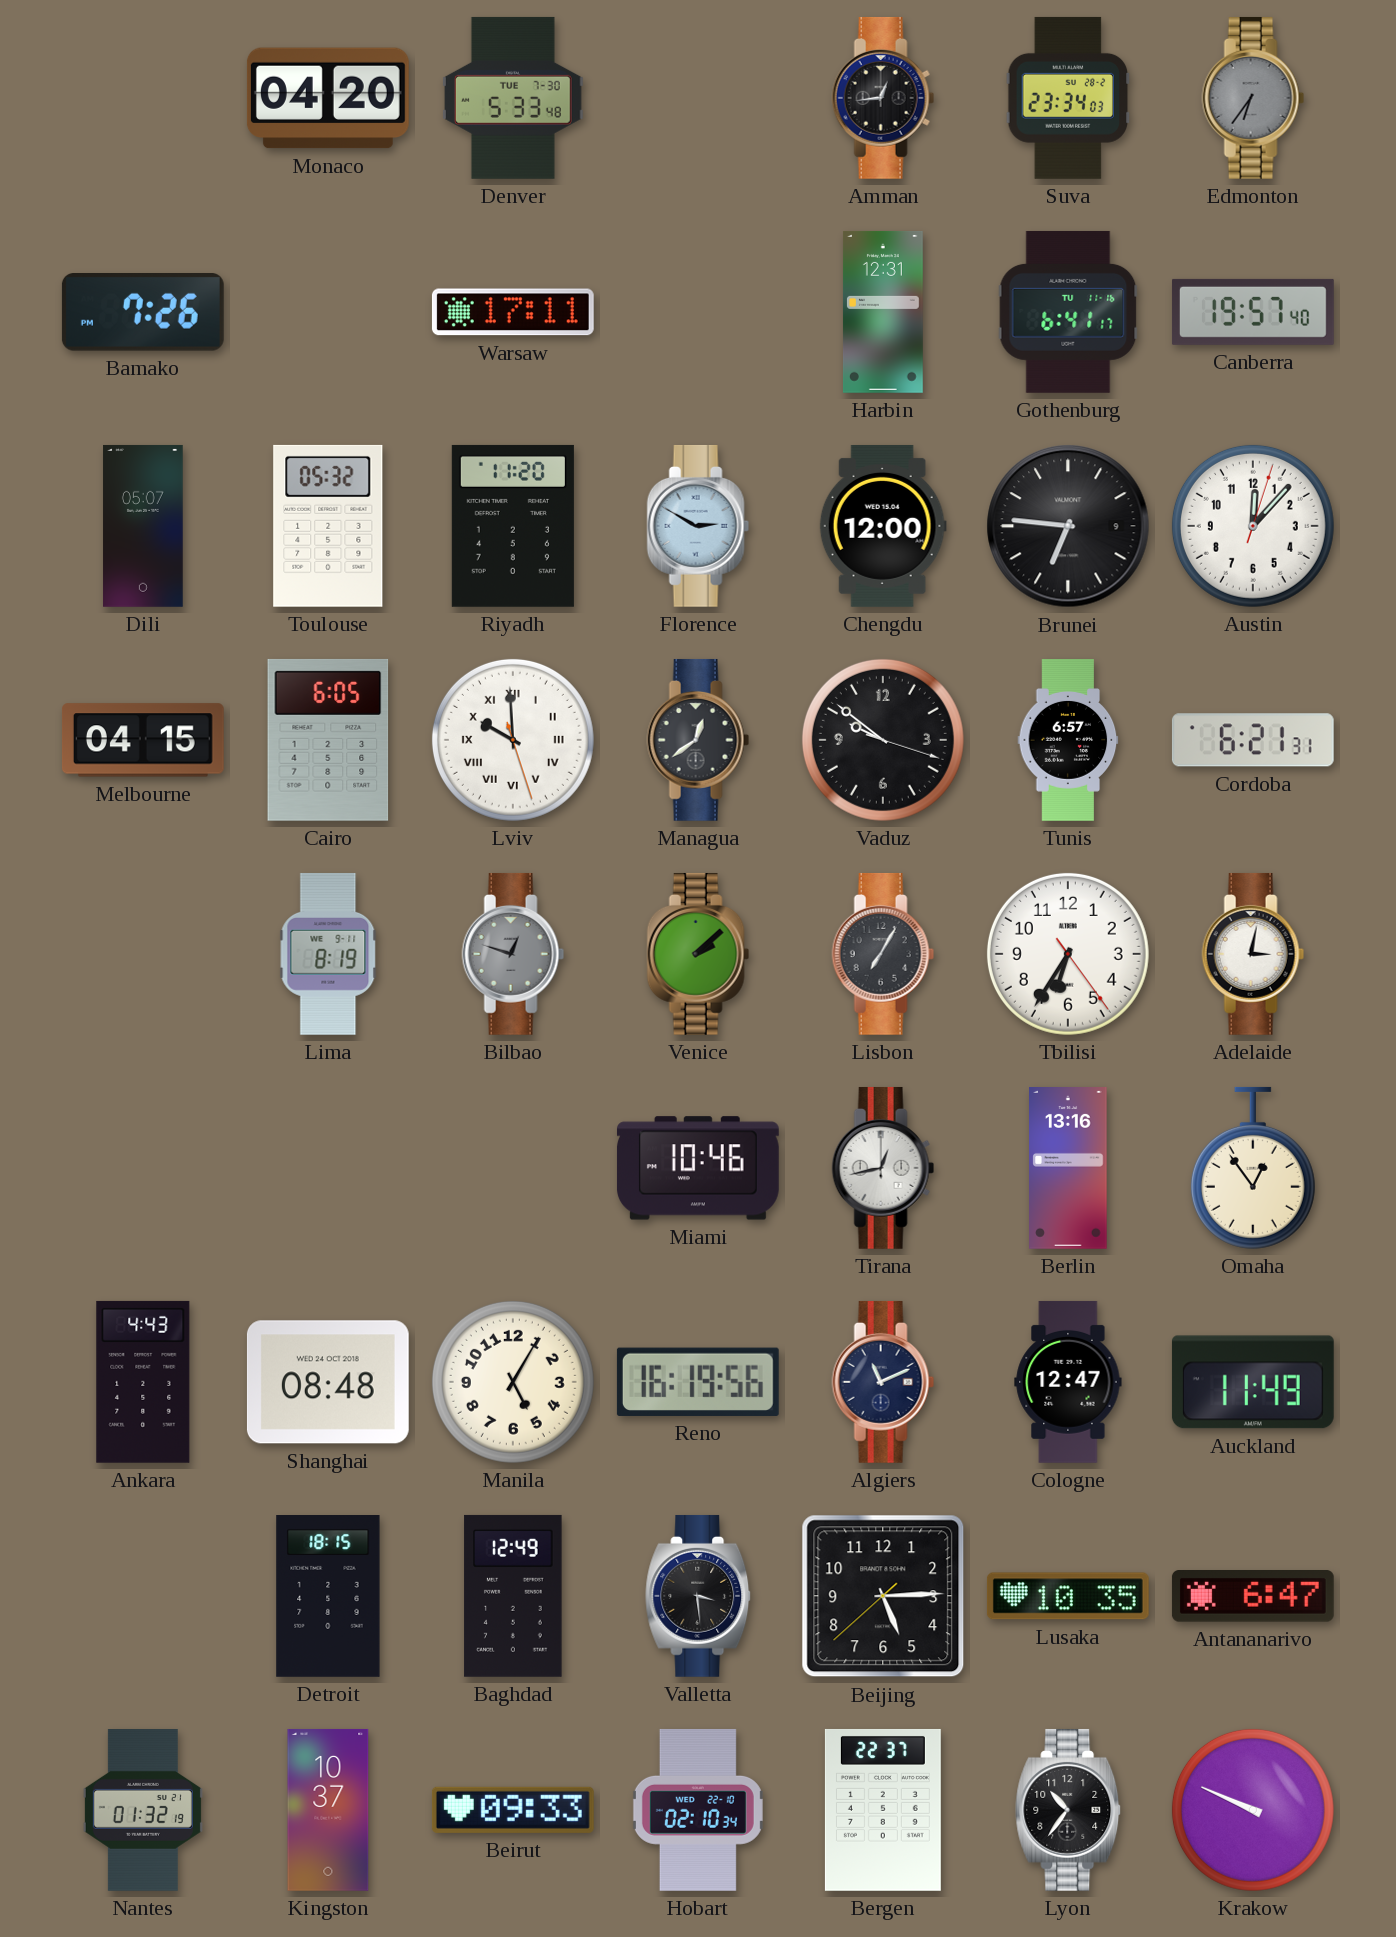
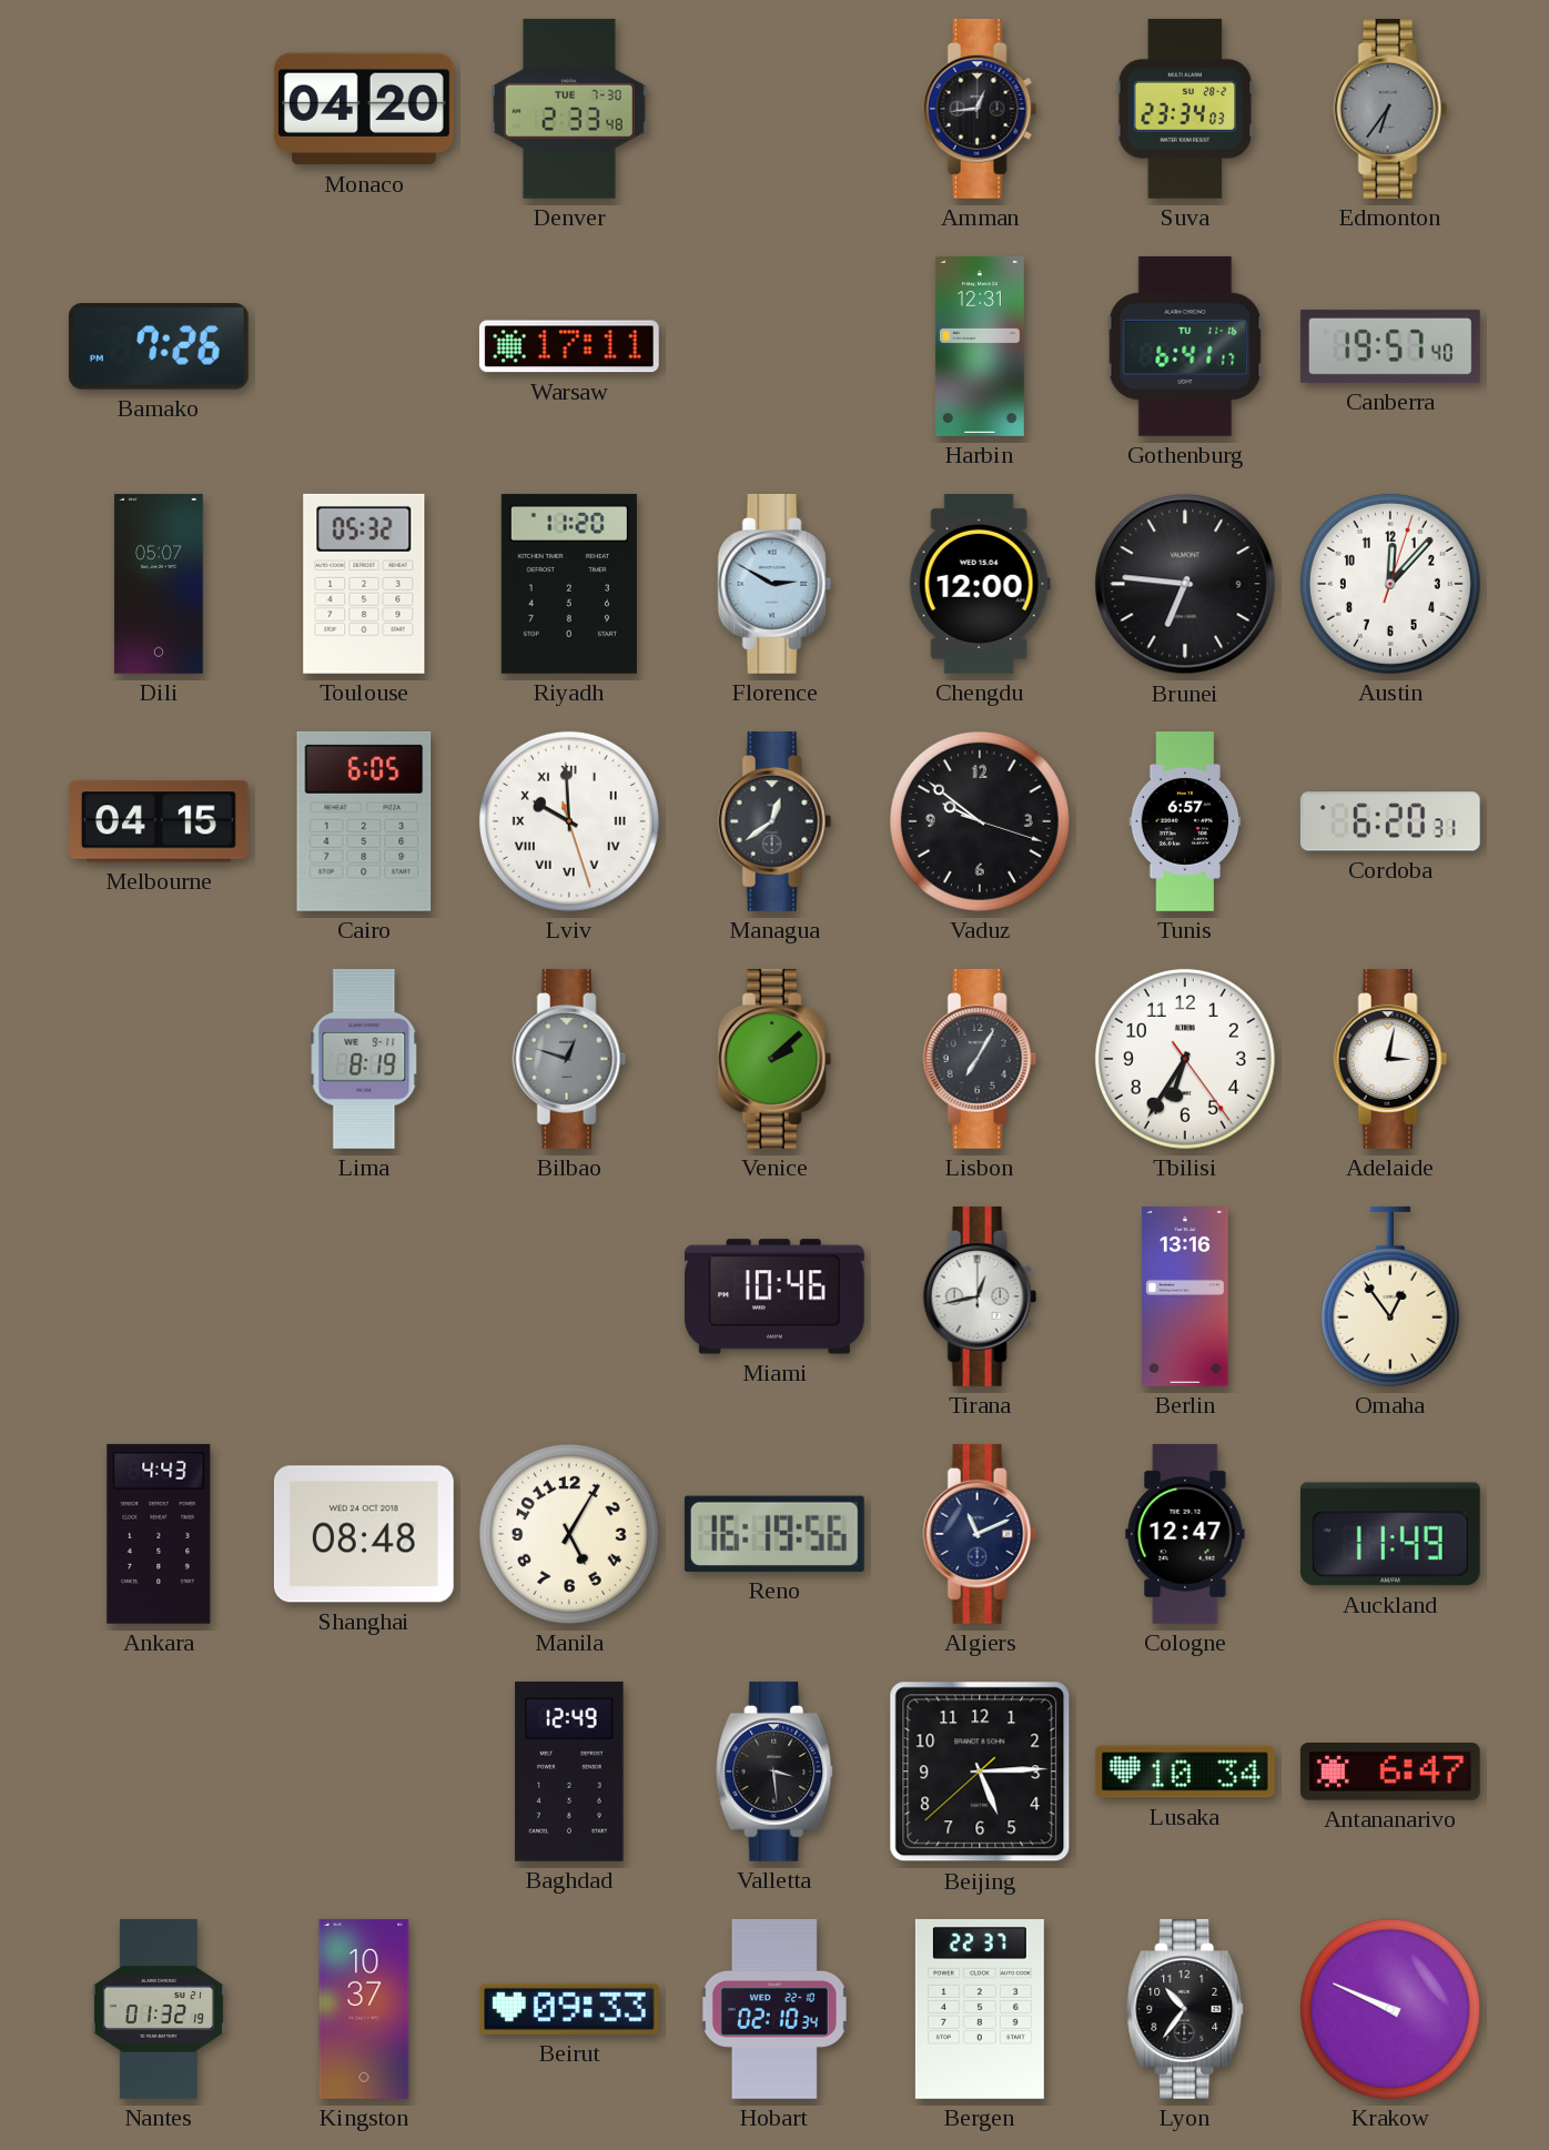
Denver: 5:33 -> 2:33
Cordoba: 6:21 -> 6:20
Detroit: 18:15 -> none
Lusaka: 10:35 -> 10:34
